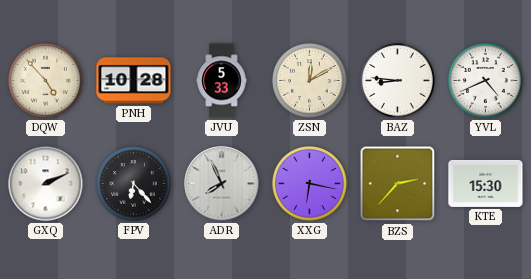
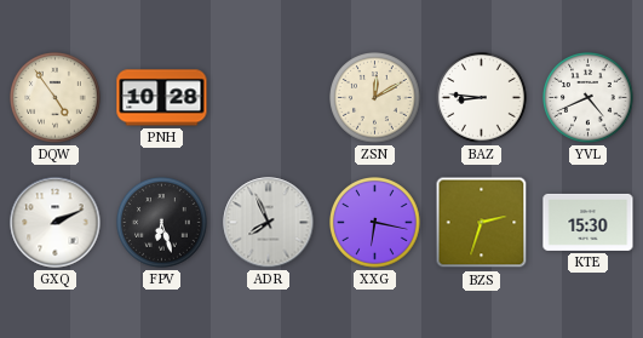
DQW: 4:53 -> 4:54
JVU: 5:33 -> none
FPV: 6:23 -> 6:27
BZS: 2:37 -> 2:33
